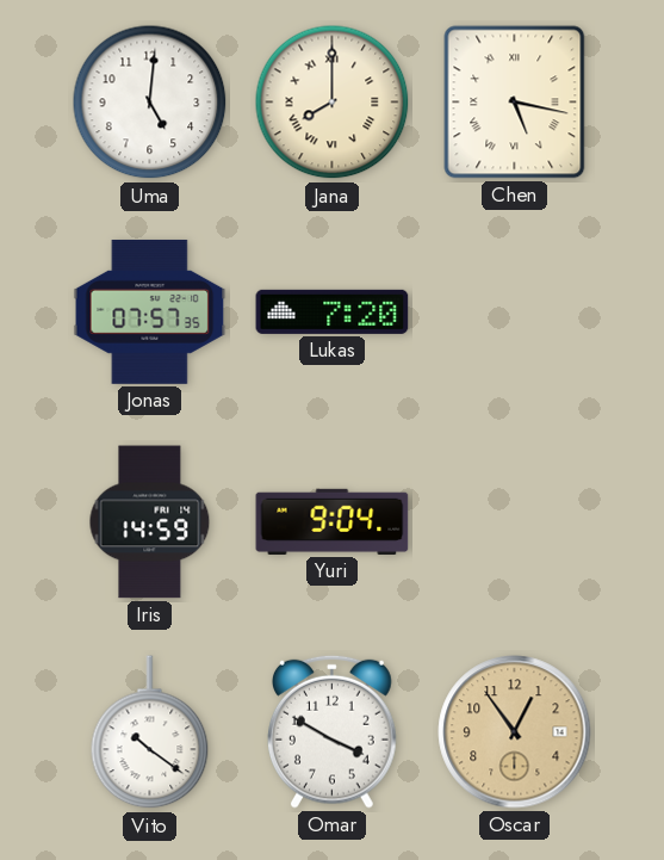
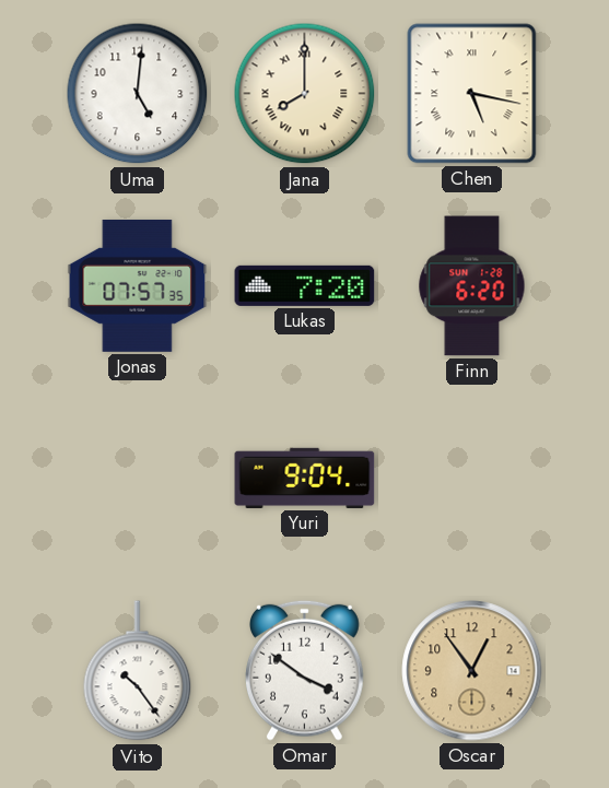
Finn: none -> 6:20
Iris: 14:59 -> none
Vito: 10:21 -> 10:24
Omar: 3:50 -> 3:51
